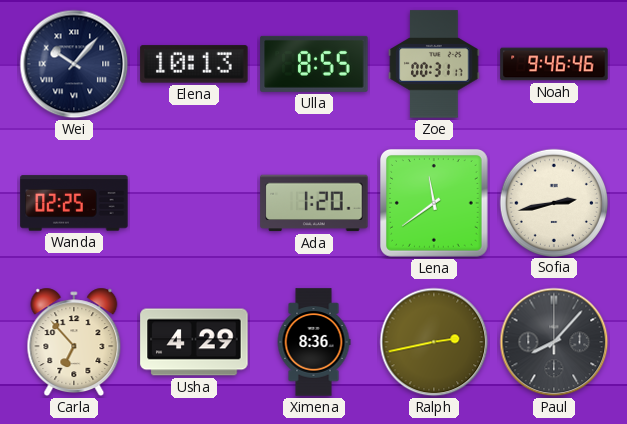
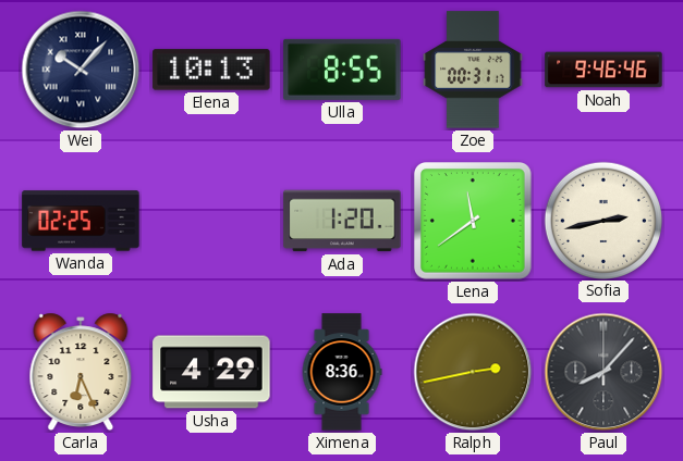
Carla: 6:53 -> 6:26
